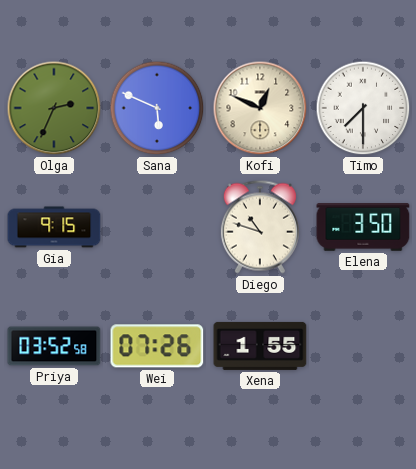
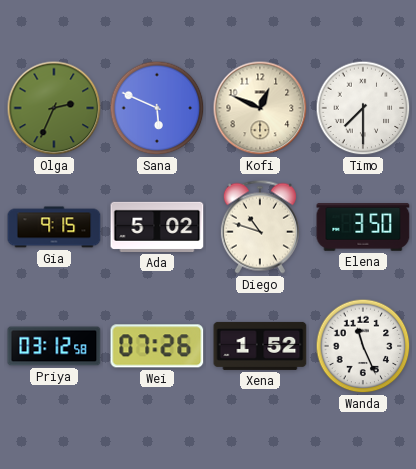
Ada: none -> 5:02
Priya: 03:52 -> 03:12
Xena: 1:55 -> 1:52
Wanda: none -> 11:26
